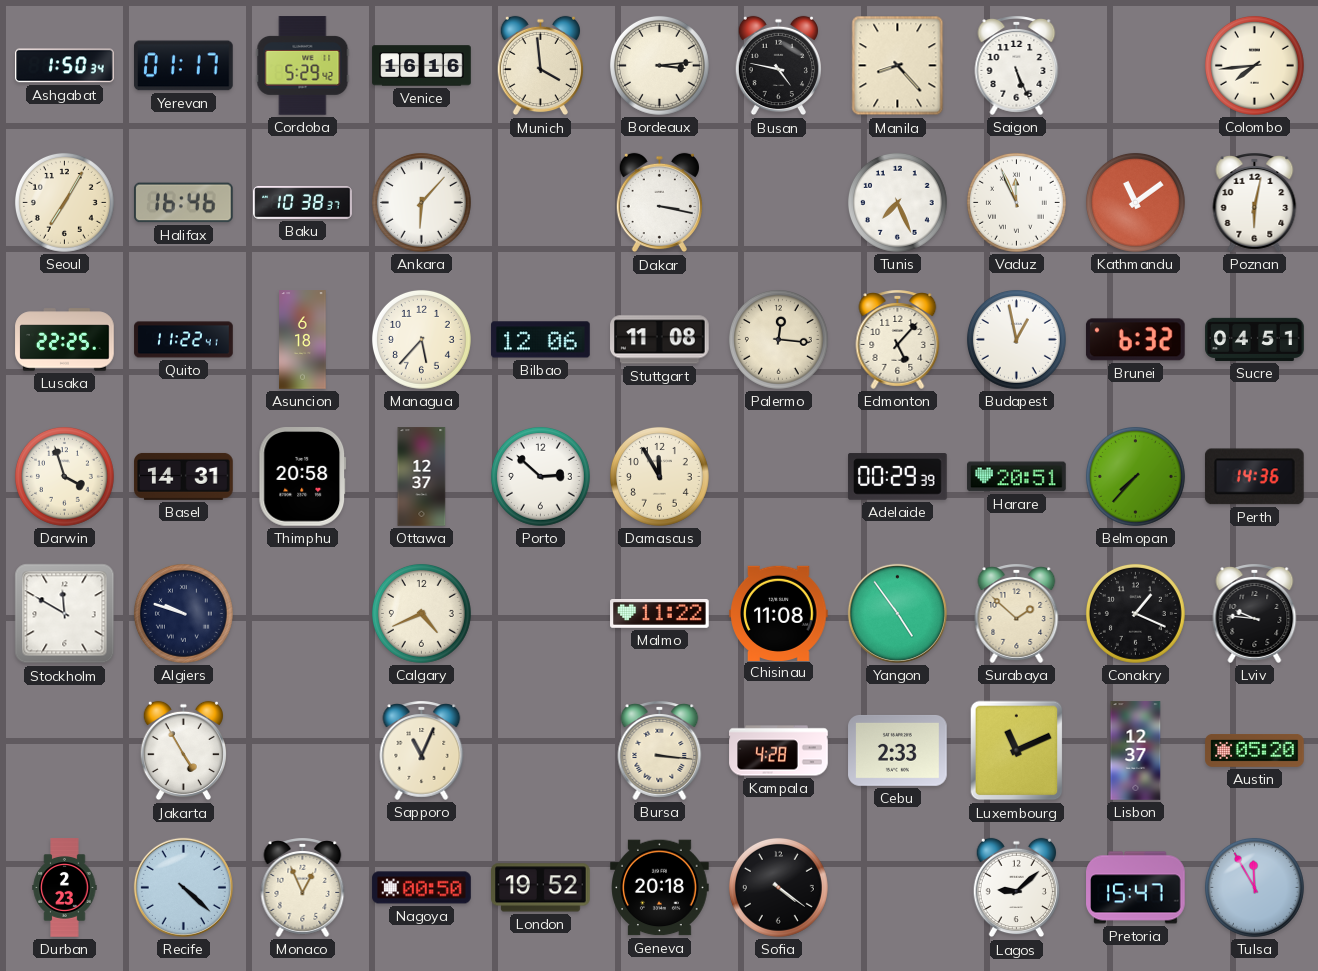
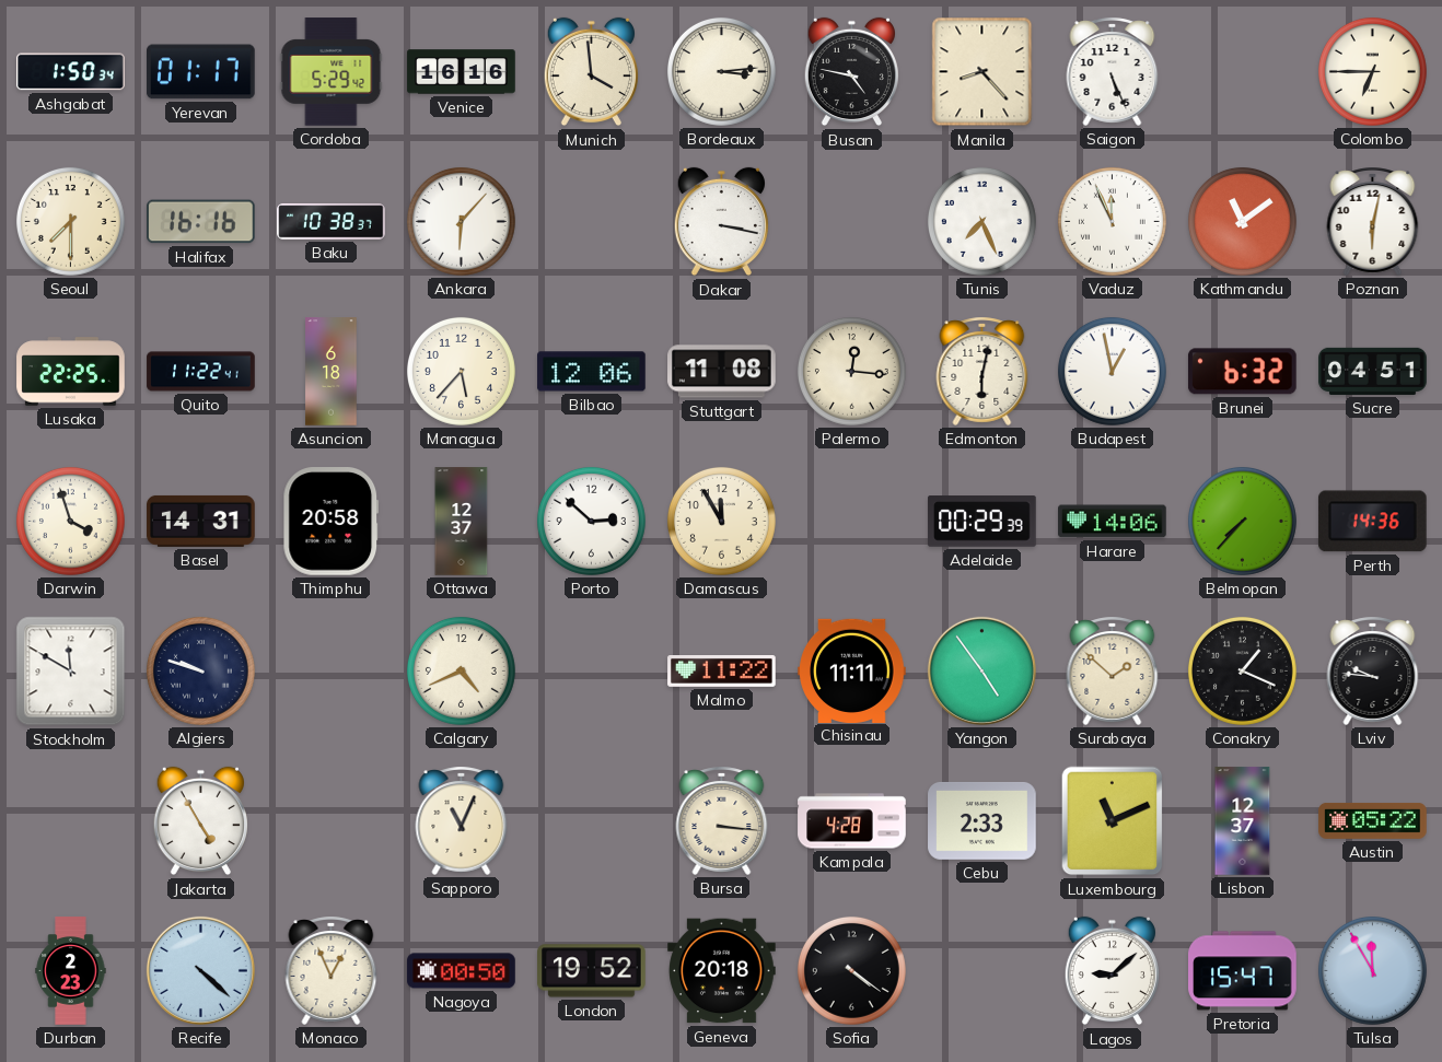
Colombo: 7:44 -> 6:45
Seoul: 7:05 -> 7:30
Halifax: 16:46 -> 16:16
Edmonton: 5:07 -> 6:02
Harare: 20:51 -> 14:06
Chisinau: 11:08 -> 11:11
Austin: 05:20 -> 05:22
